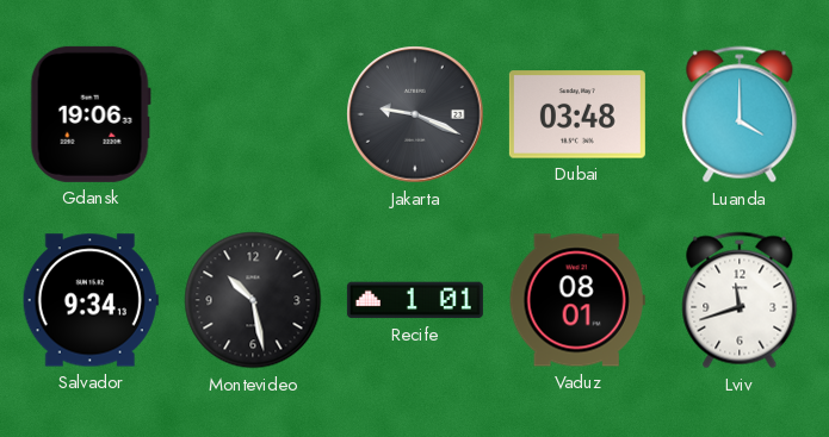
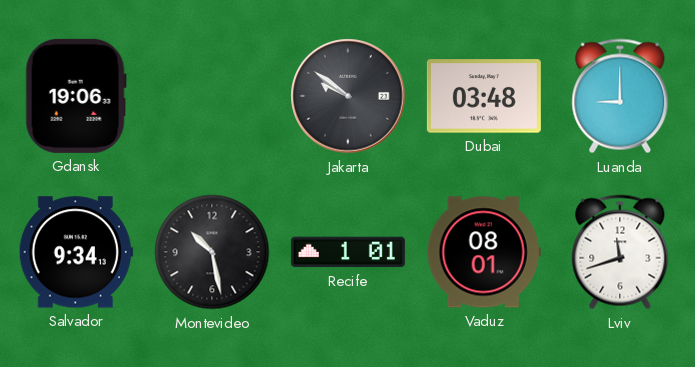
Jakarta: 9:19 -> 9:51
Luanda: 4:00 -> 9:00
